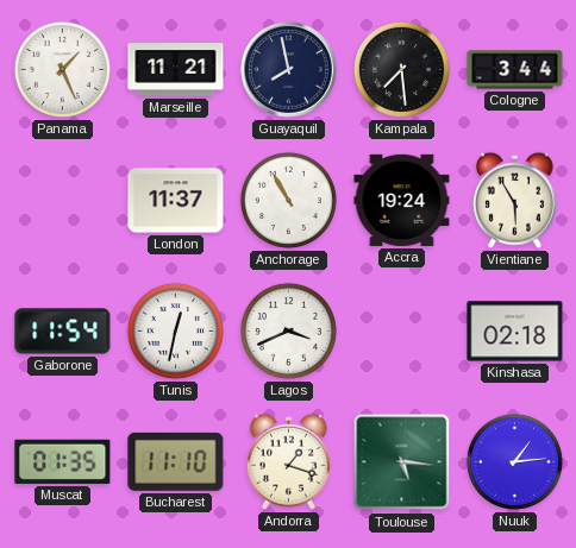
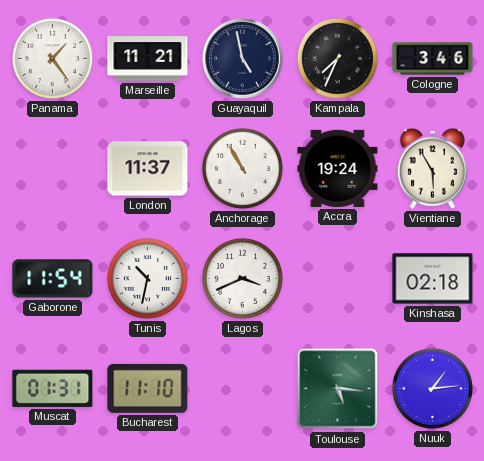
Panama: 1:26 -> 1:24
Guayaquil: 7:58 -> 4:58
Kampala: 7:29 -> 7:34
Cologne: 3:44 -> 3:46
Tunis: 12:32 -> 10:32
Muscat: 01:35 -> 01:31
Andorra: 1:18 -> none
